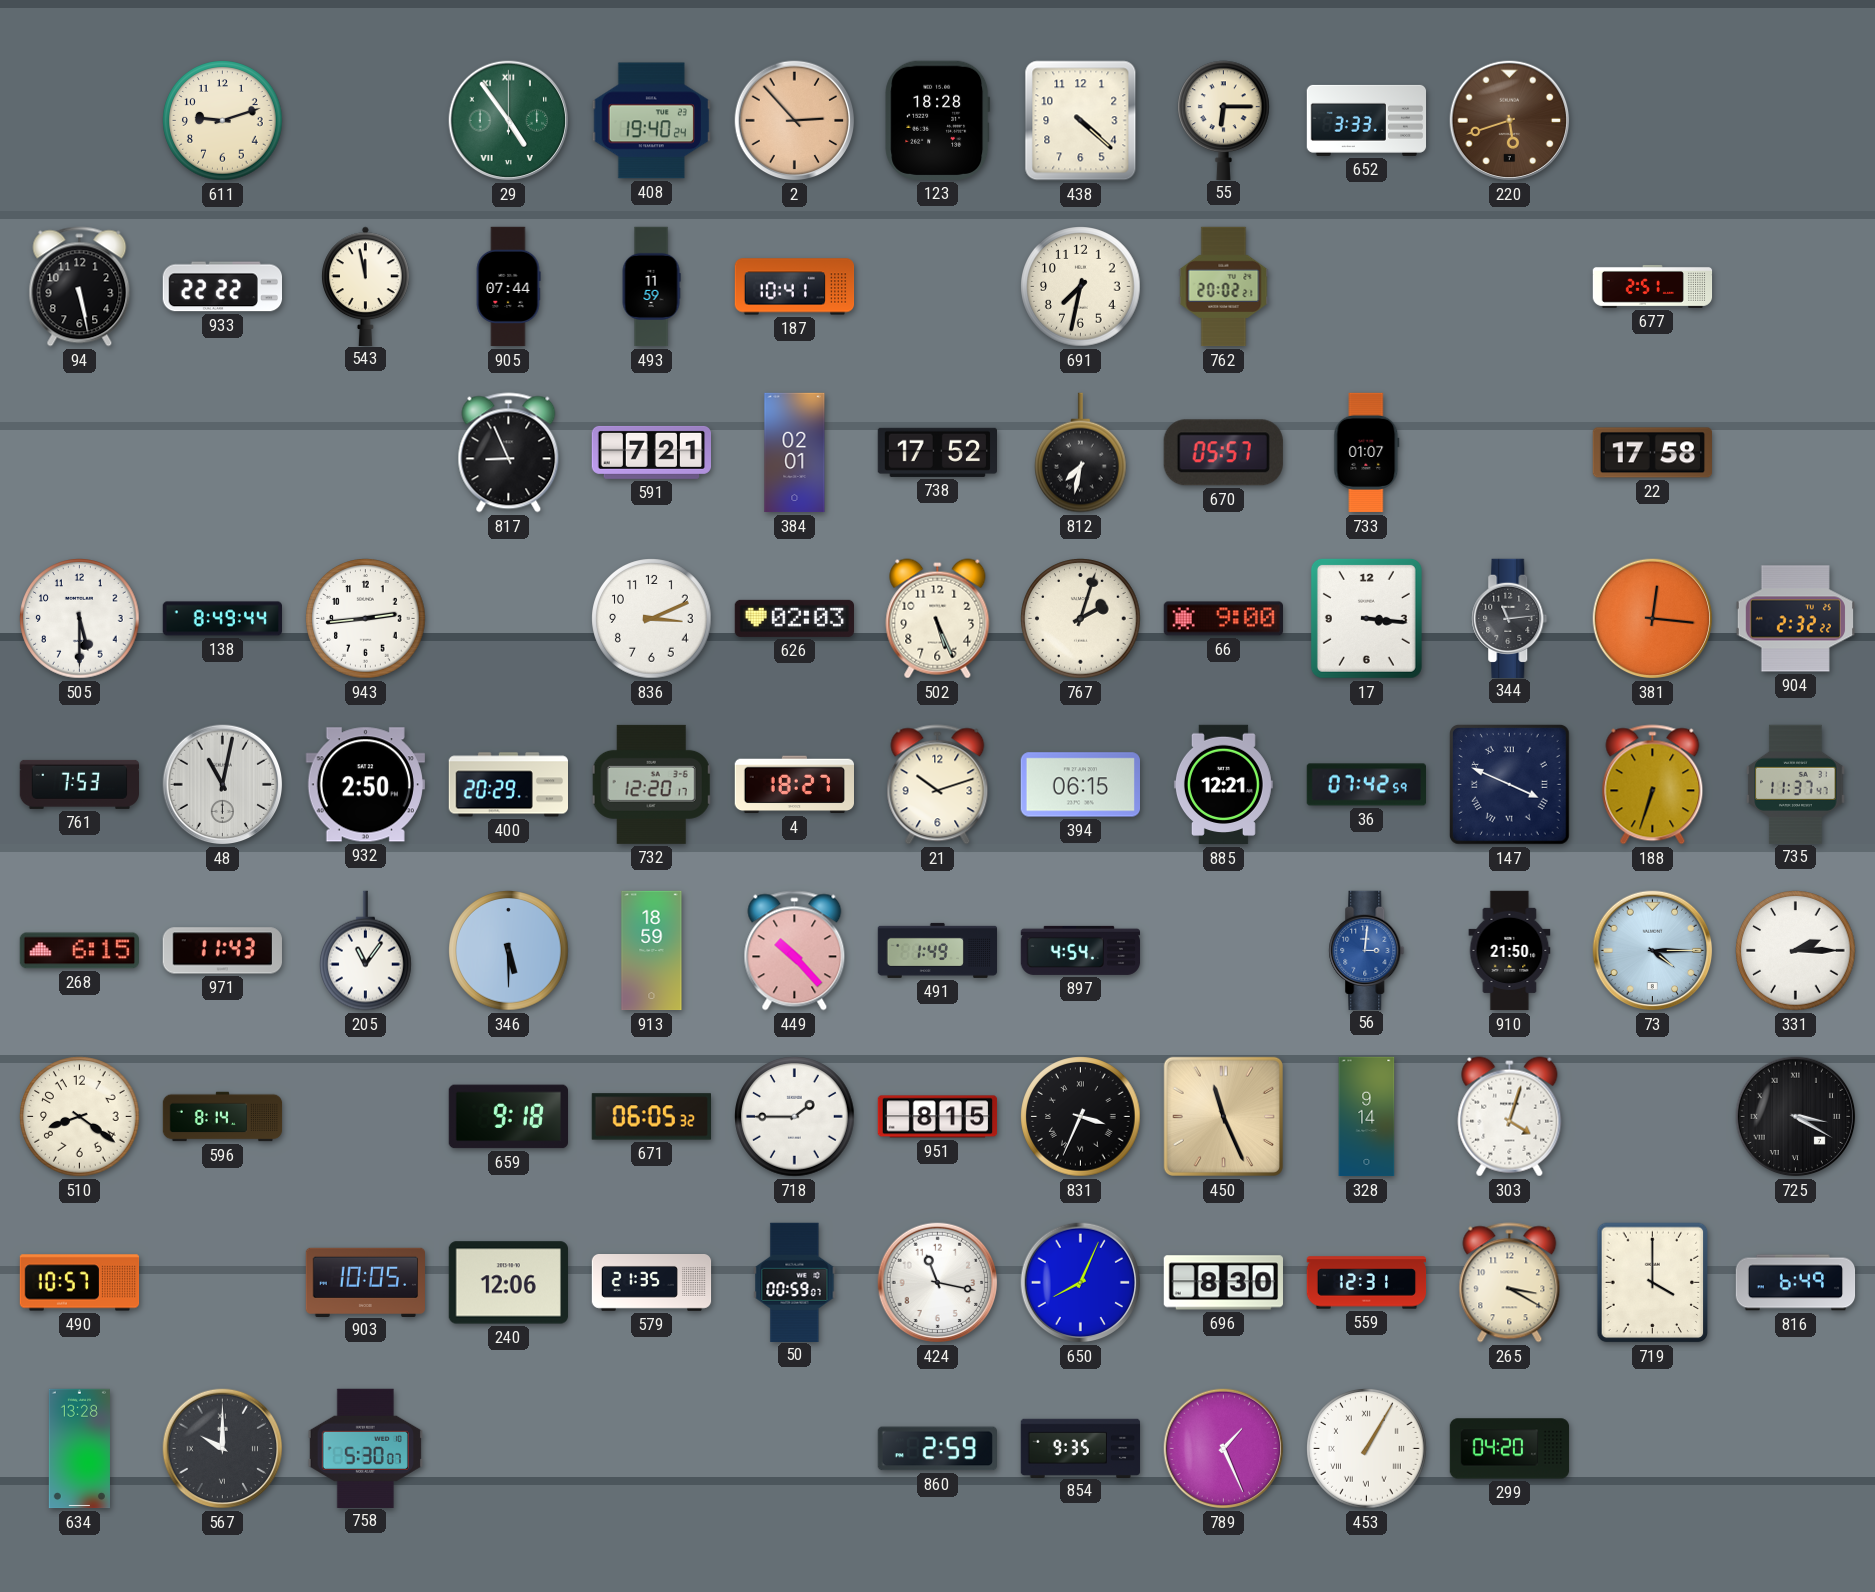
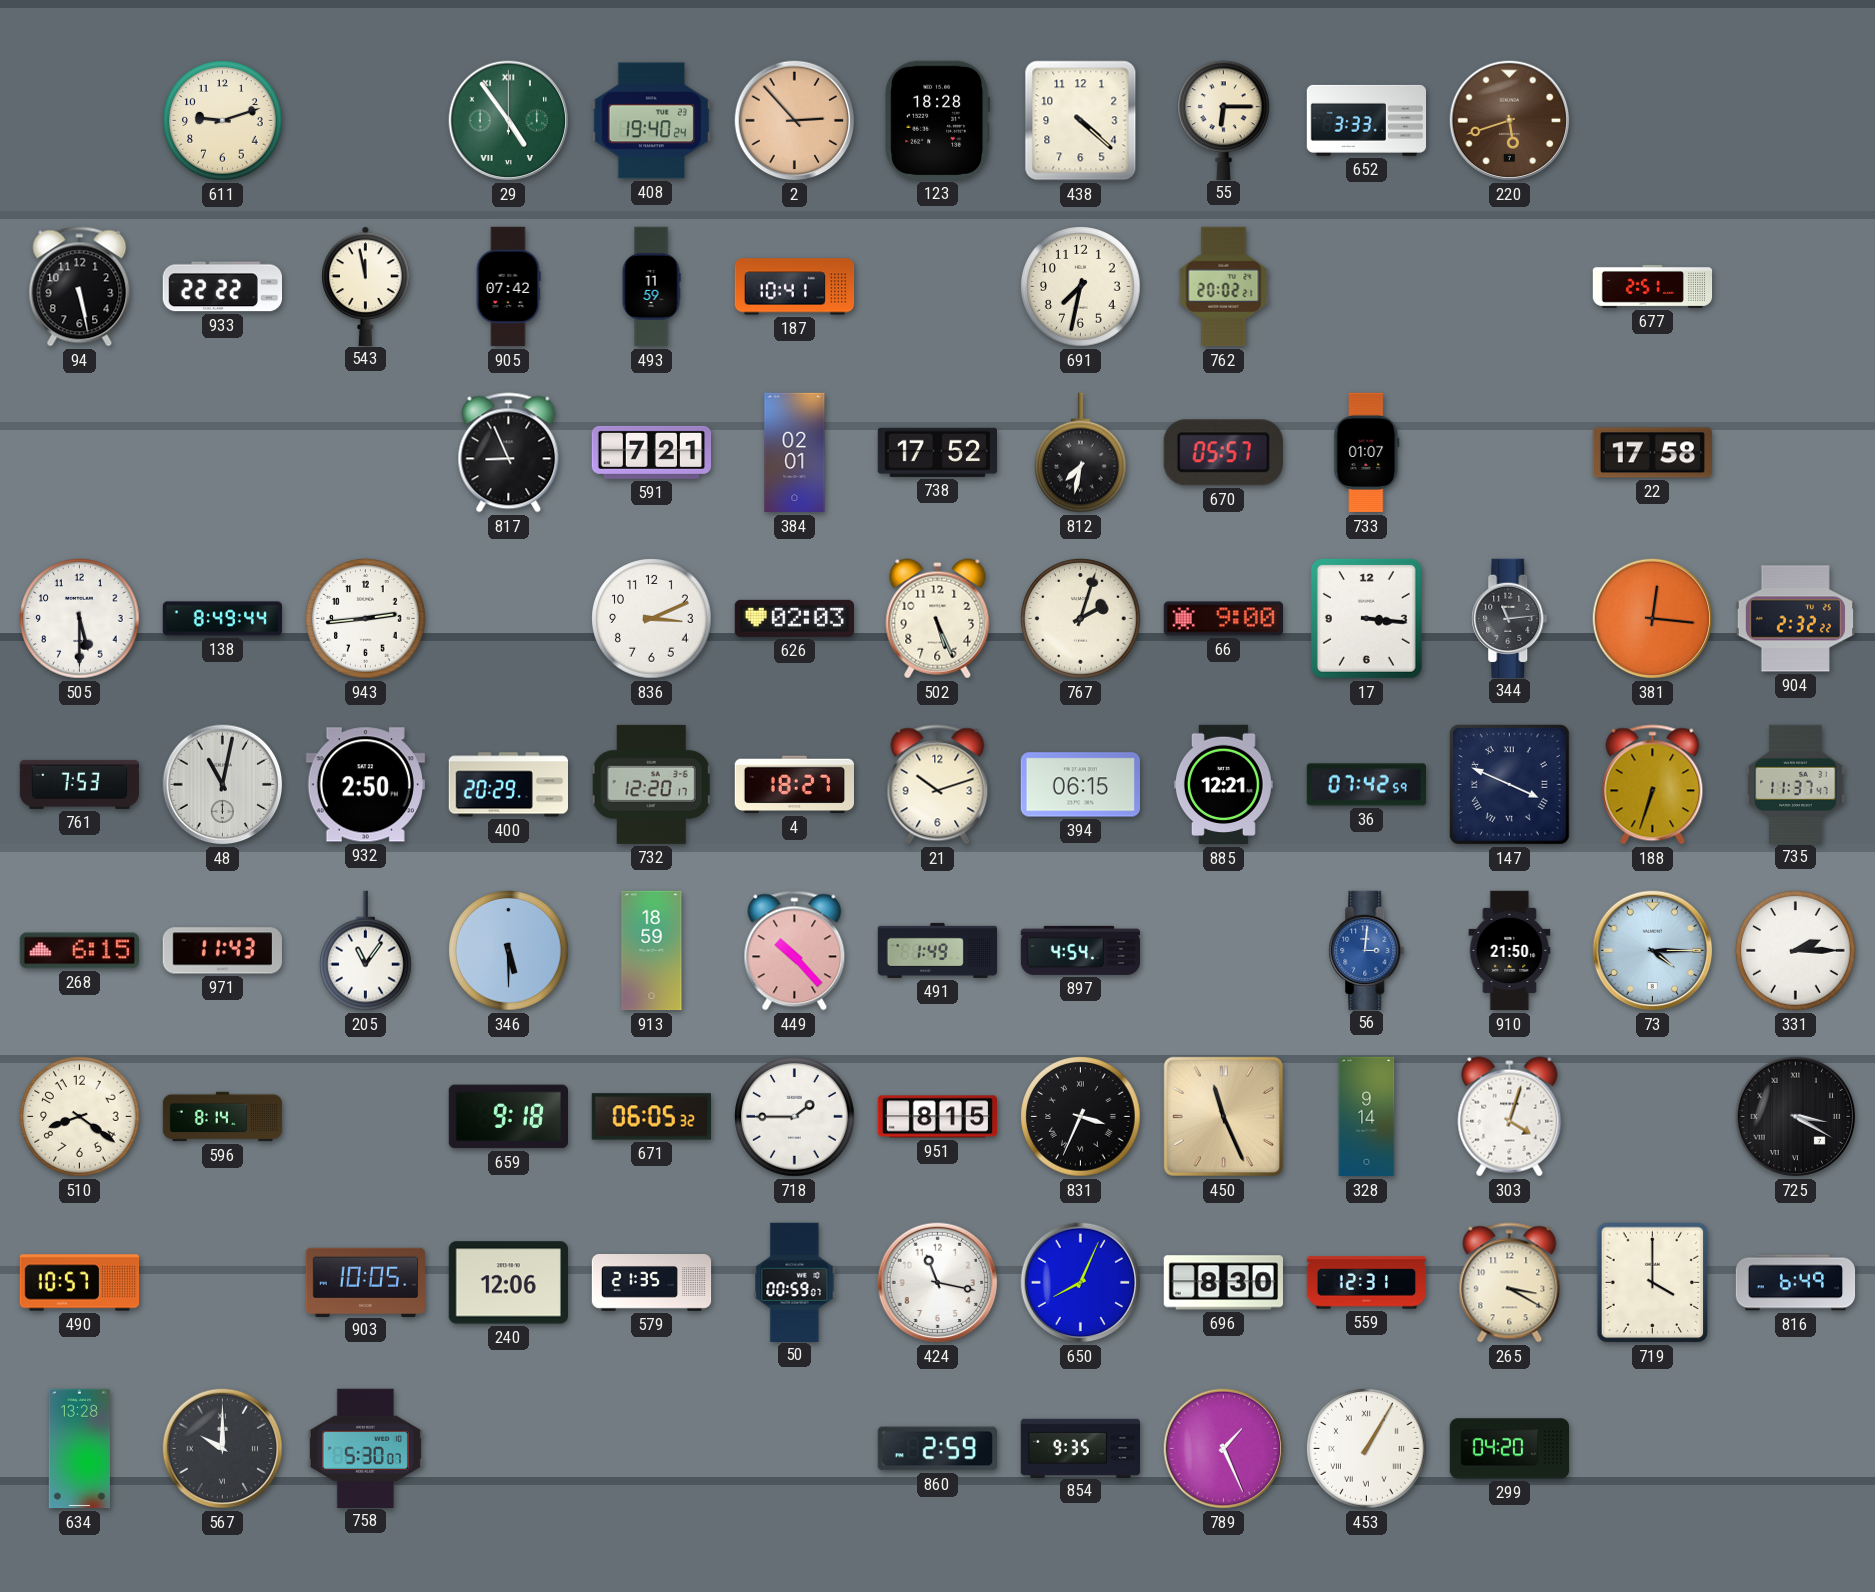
905: 07:44 -> 07:42
